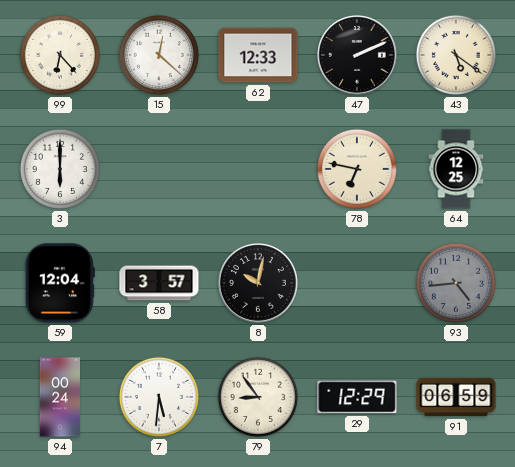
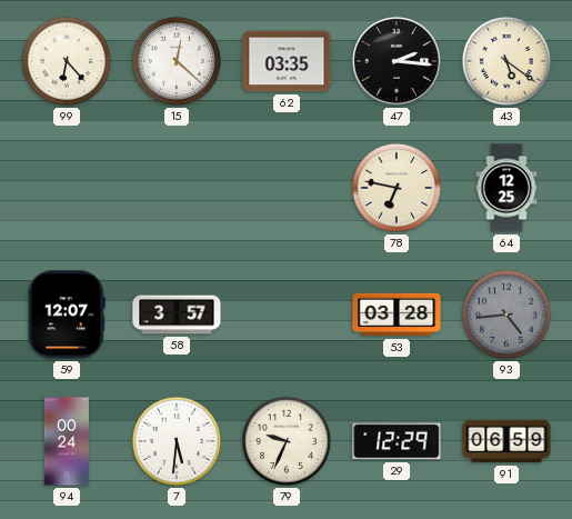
62: 12:33 -> 03:35
47: 2:11 -> 2:16
3: 6:00 -> none
59: 12:04 -> 12:07
8: 10:02 -> none
53: none -> 03:28
79: 8:54 -> 9:34
